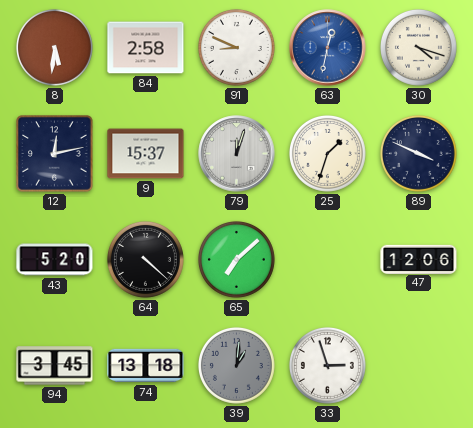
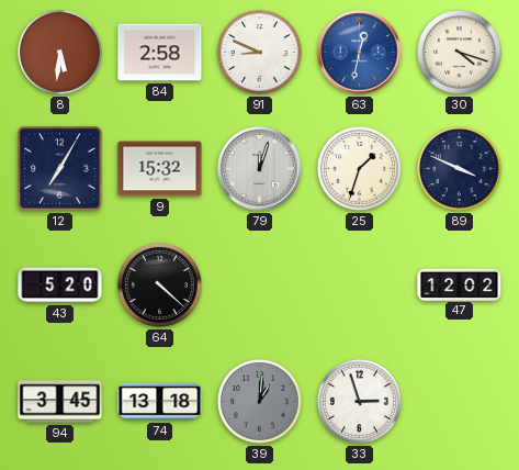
12: 12:13 -> 7:05
9: 15:37 -> 15:32
65: 7:08 -> none
47: 12:06 -> 12:02
